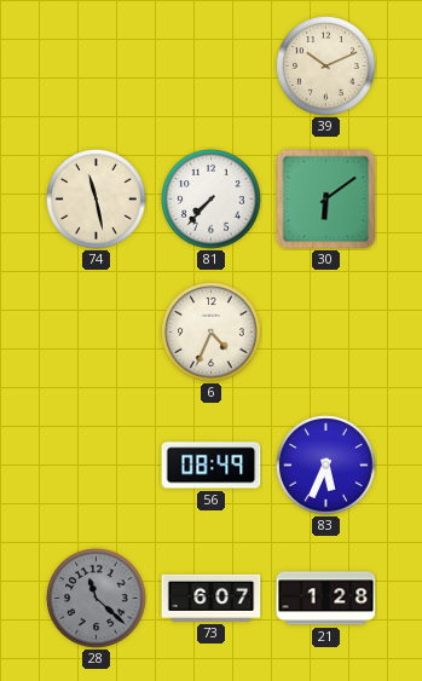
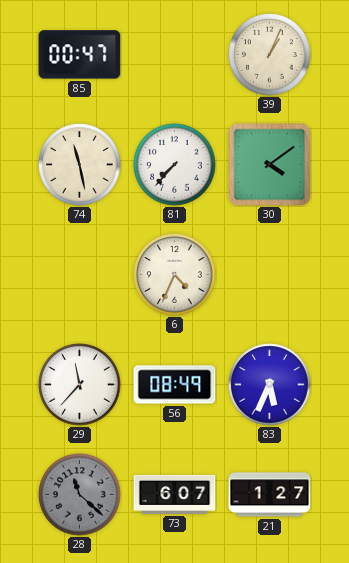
85: none -> 00:47
39: 10:11 -> 1:04
30: 6:09 -> 4:09
29: none -> 11:37
21: 1:28 -> 1:27
